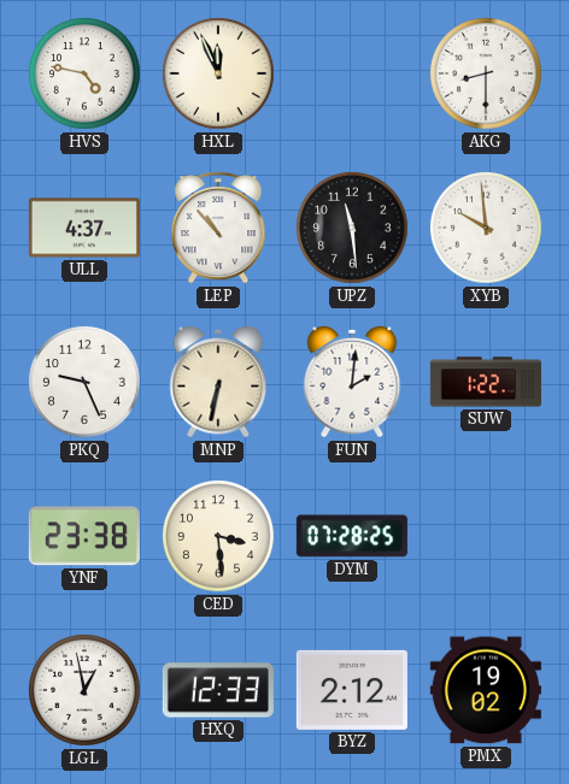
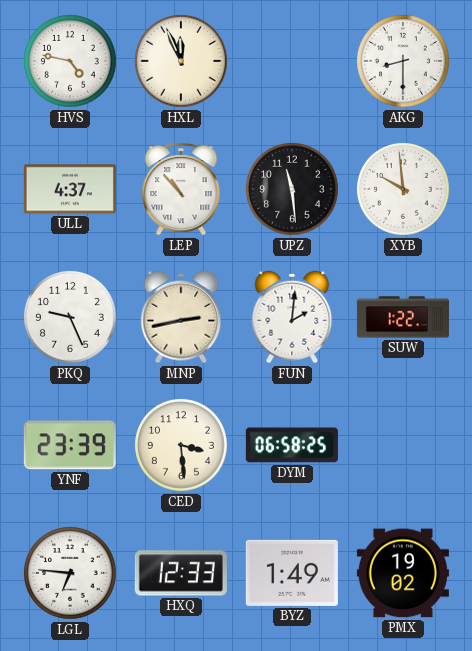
MNP: 6:32 -> 2:43
YNF: 23:38 -> 23:39
DYM: 07:28 -> 06:58
LGL: 12:58 -> 6:46
BYZ: 2:12 -> 1:49
